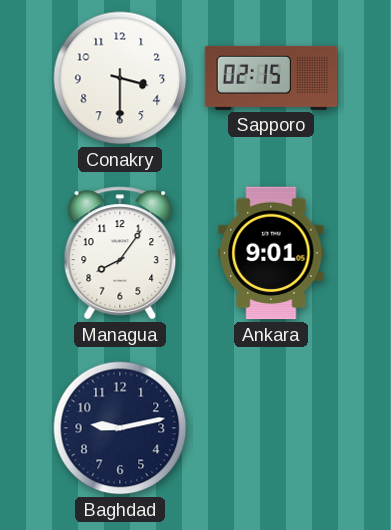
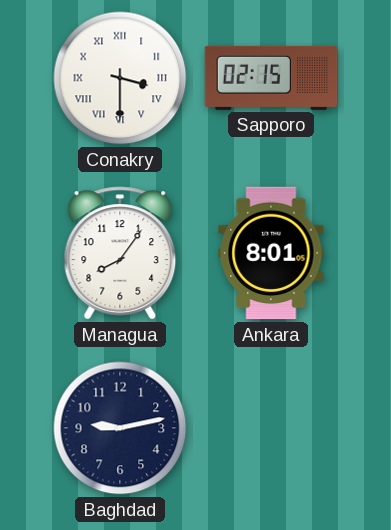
Conakry numerals: Arabic -> Roman
Ankara: 9:01 -> 8:01
